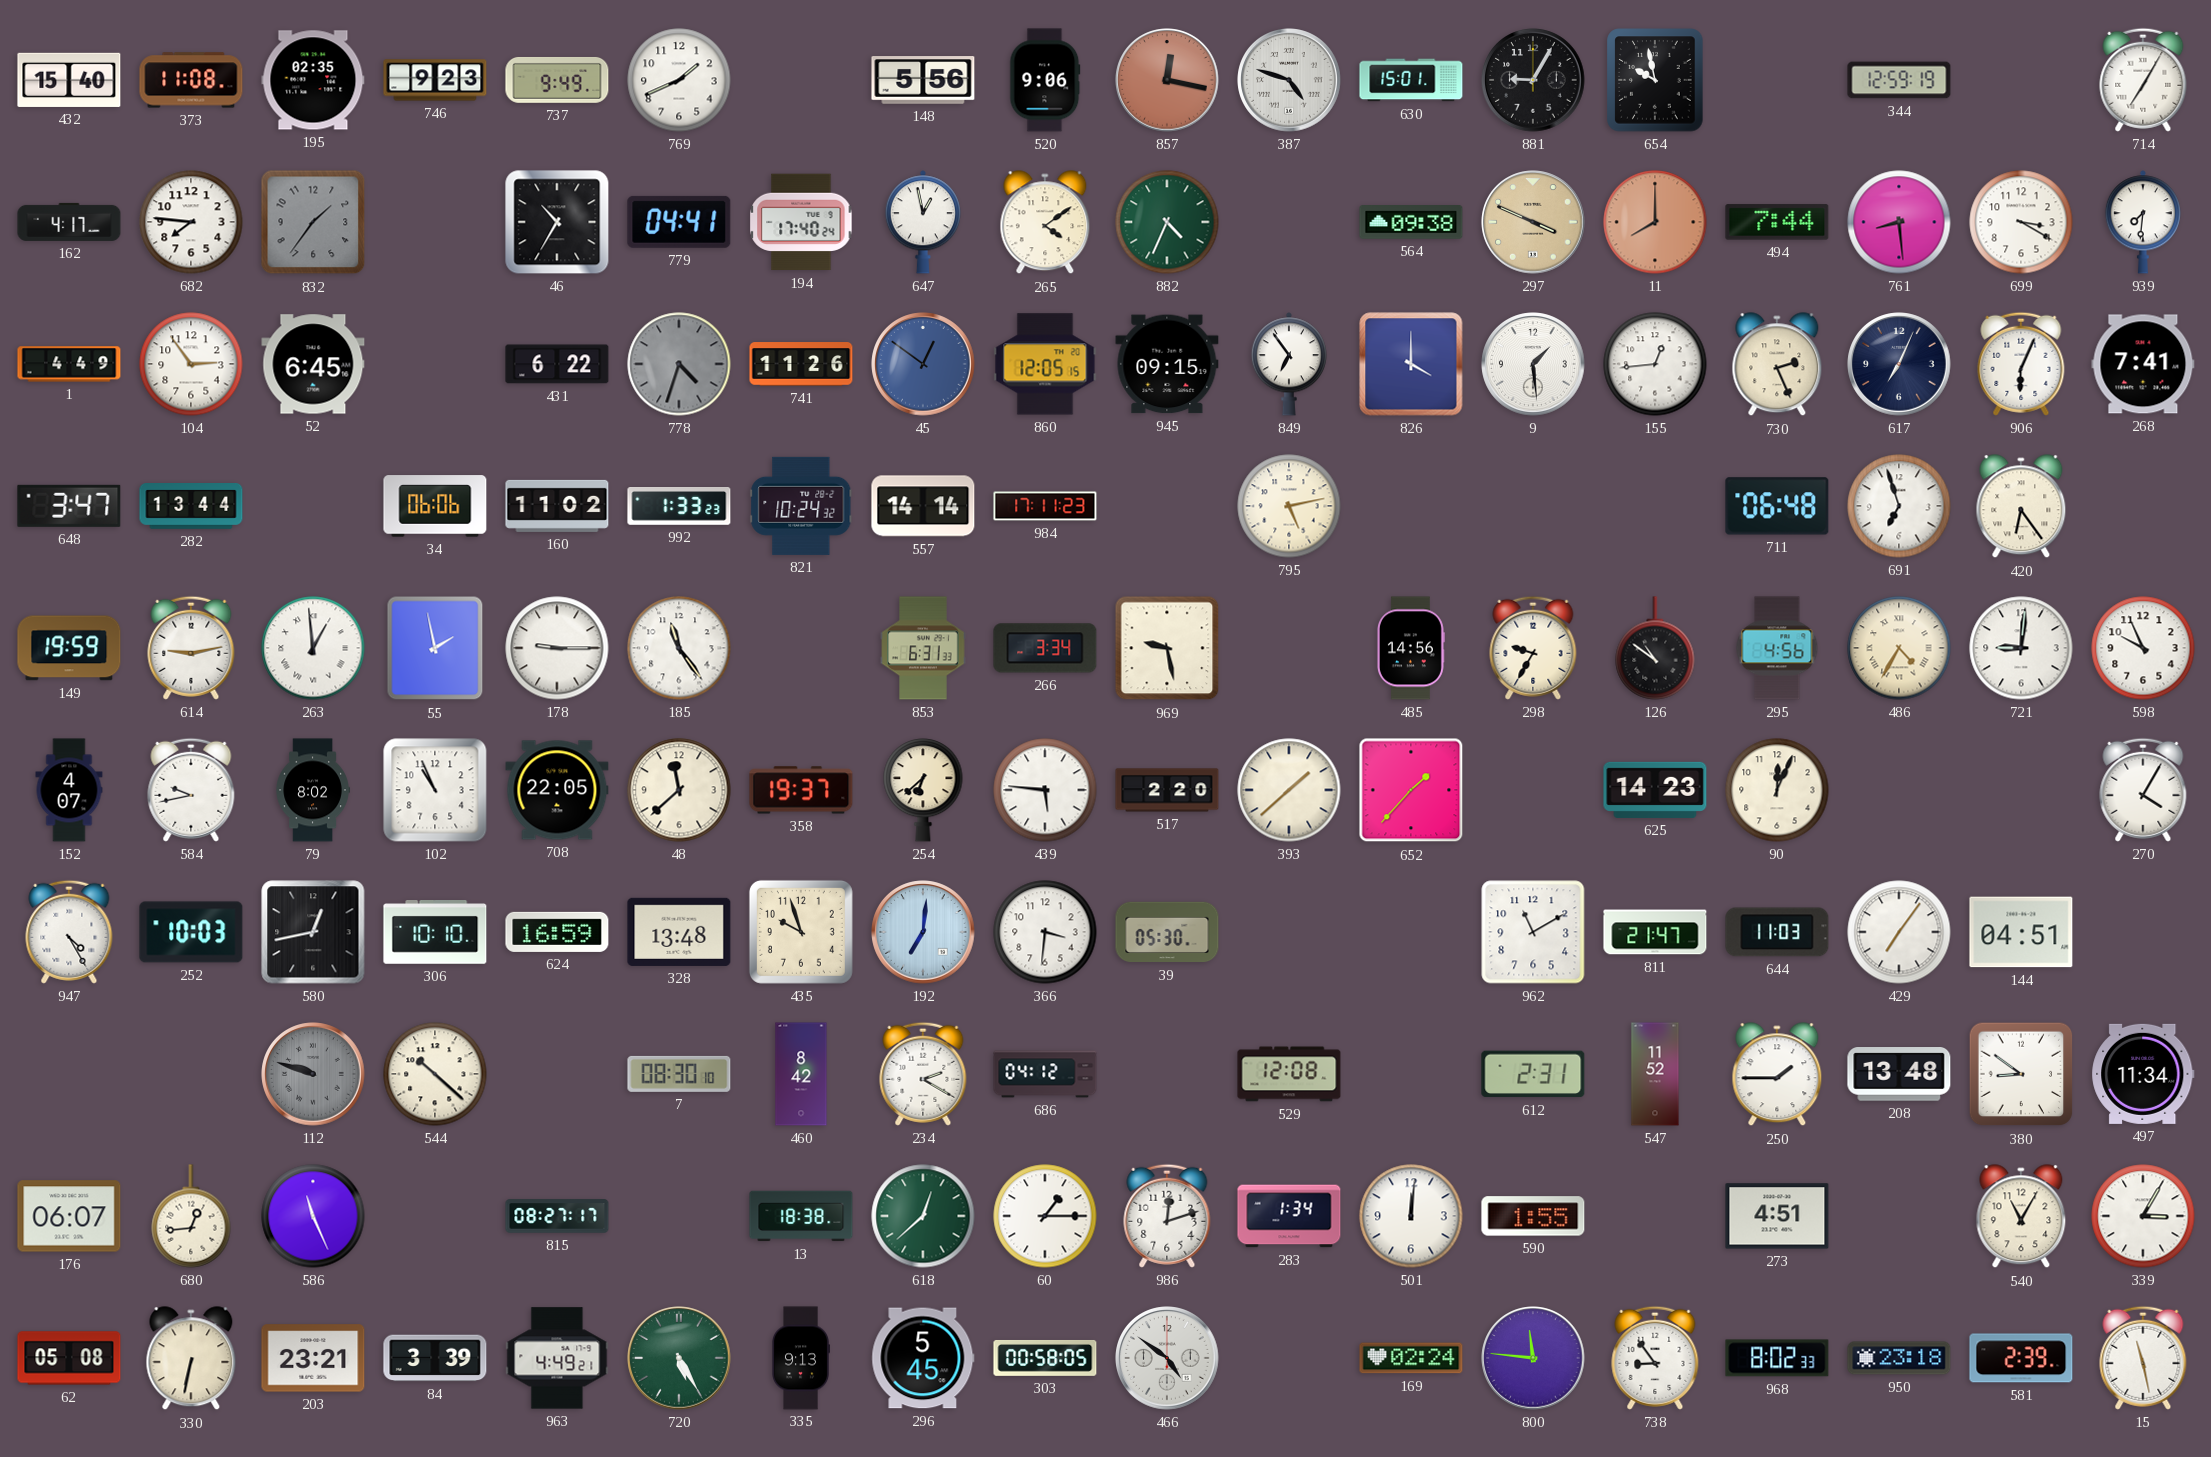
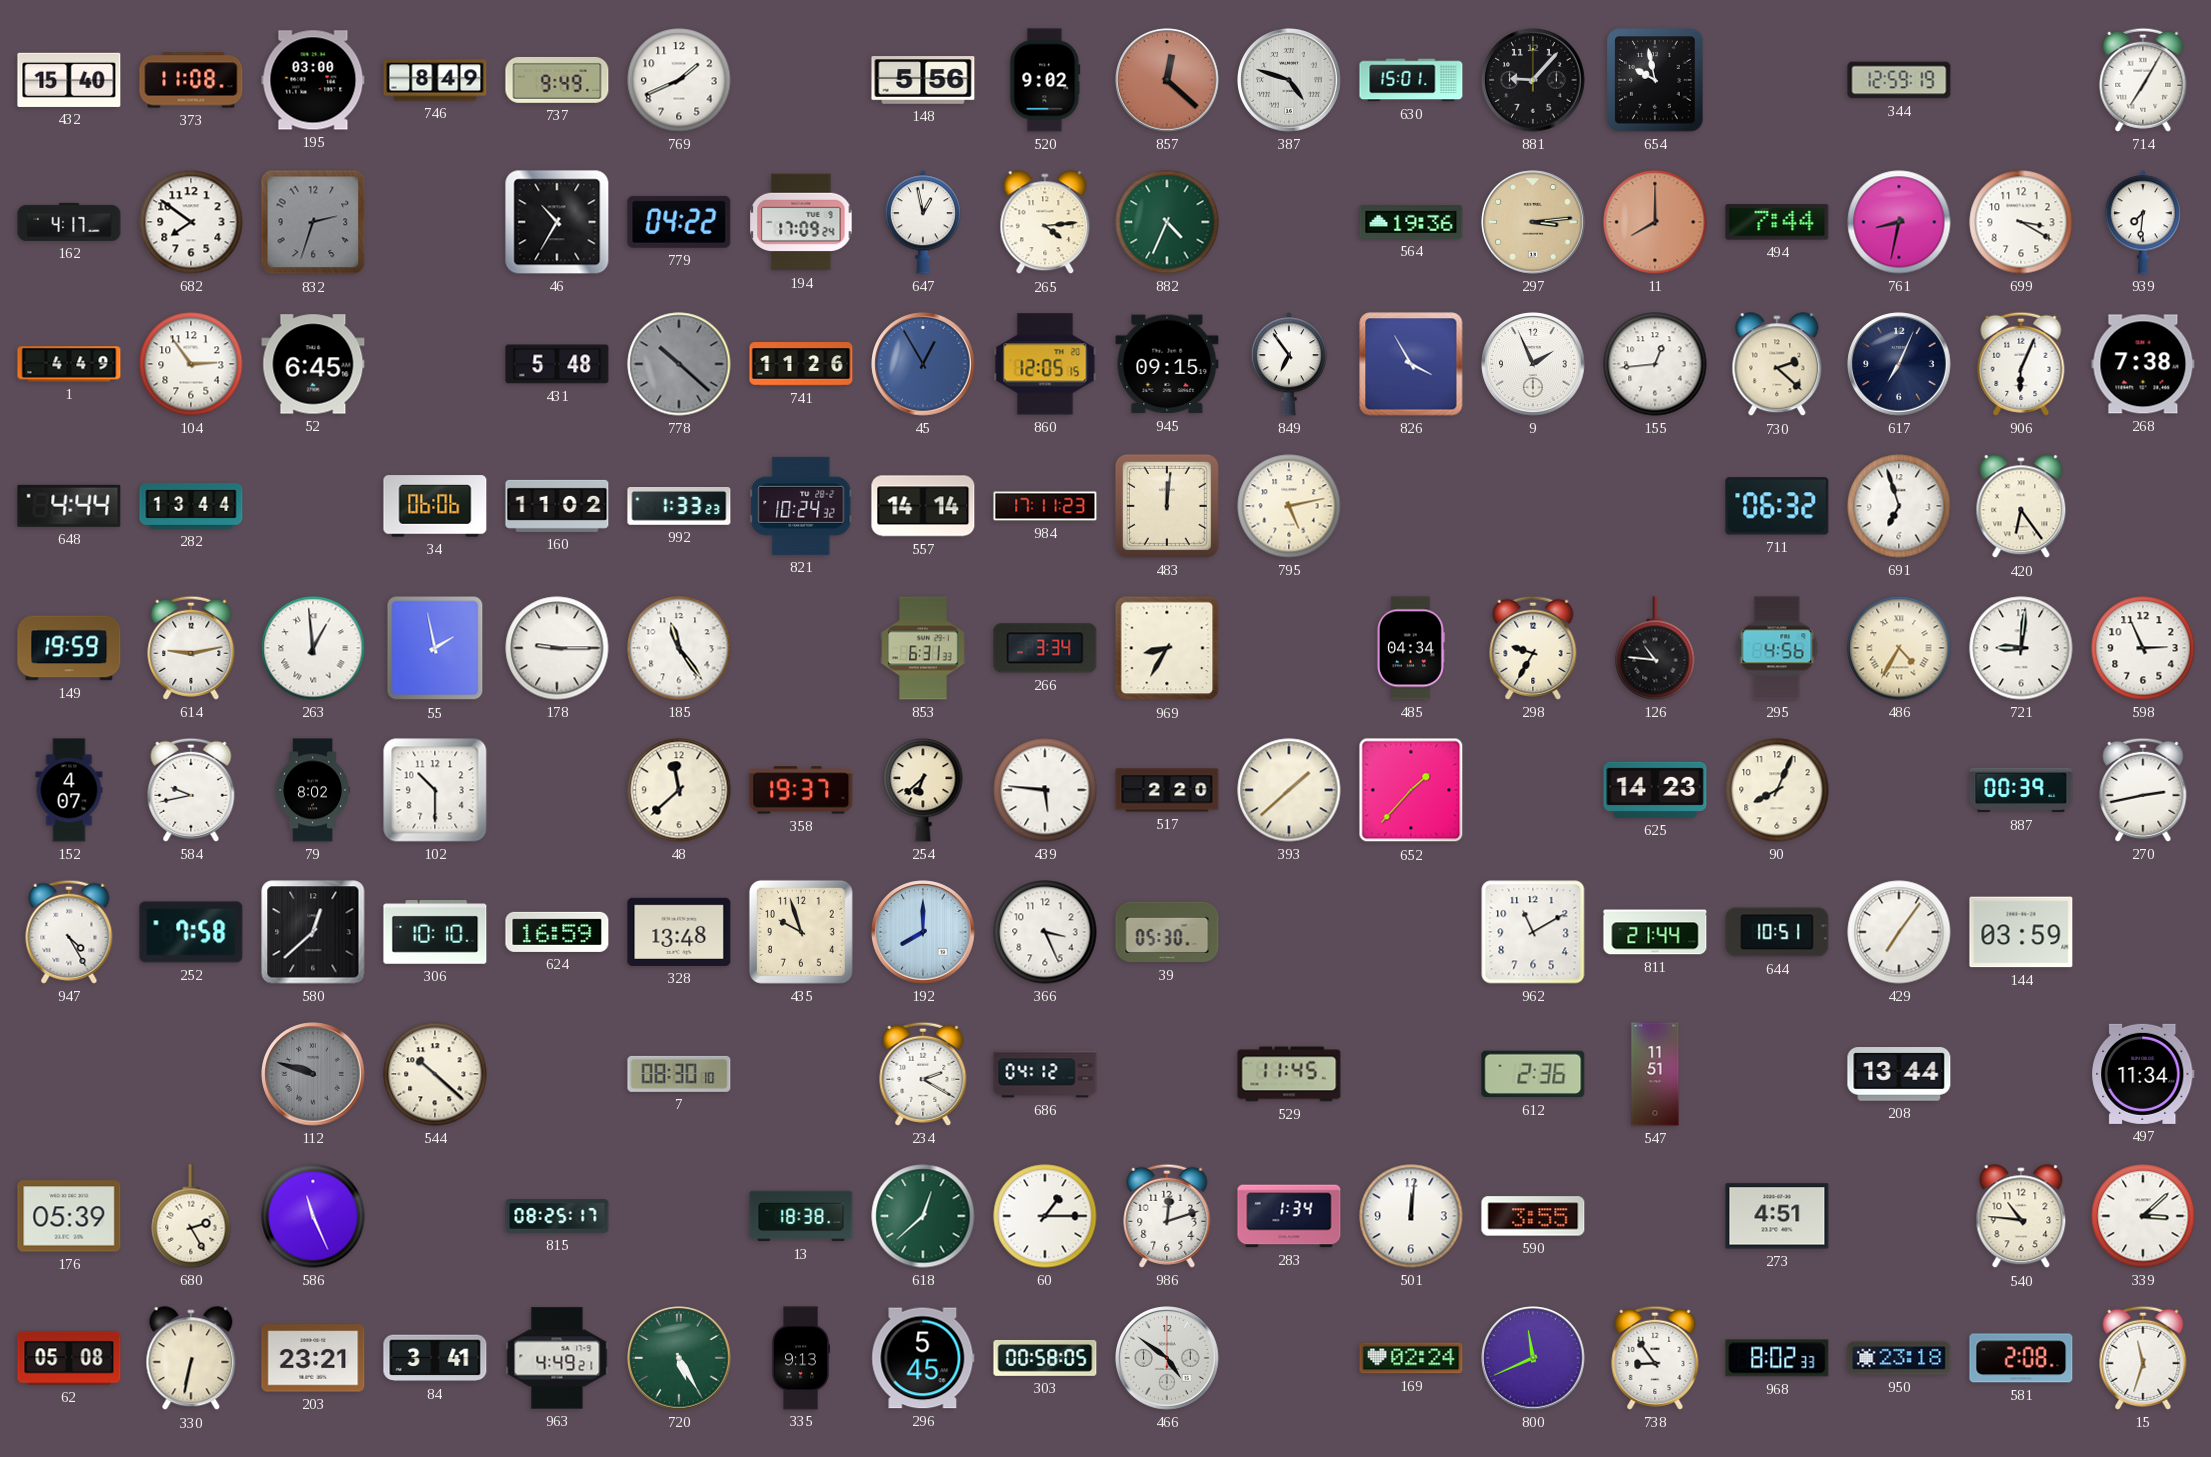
195: 02:35 -> 03:00
746: 9:23 -> 8:49
520: 9:06 -> 9:02
857: 12:17 -> 12:22
881: 9:05 -> 9:07
682: 7:46 -> 7:51
832: 1:36 -> 2:33
779: 04:41 -> 04:22
194: 17:40 -> 17:09
265: 4:09 -> 4:14
564: 09:38 -> 19:36
297: 3:49 -> 3:14
761: 8:29 -> 8:32
431: 6:22 -> 5:48
778: 4:33 -> 10:22
45: 12:51 -> 12:55
826: 4:00 -> 3:55
9: 1:29 -> 1:56
730: 2:26 -> 2:22
268: 7:41 -> 7:38
648: 3:47 -> 4:44
483: none -> 12:01
711: 06:48 -> 06:32
969: 9:28 -> 8:35
485: 14:56 -> 04:34
126: 10:51 -> 10:46
598: 9:56 -> 2:56
102: 10:56 -> 10:30
708: 22:05 -> none
90: 12:04 -> 8:04
887: none -> 00:39
270: 4:05 -> 2:43
252: 10:03 -> 7:58
580: 12:43 -> 12:38
192: 7:01 -> 8:00
366: 3:31 -> 3:26
811: 21:47 -> 21:44
644: 11:03 -> 10:51
144: 04:51 -> 03:59
460: 8:42 -> none
529: 12:08 -> 11:45
612: 2:31 -> 2:36
547: 11:52 -> 11:51
250: 1:45 -> none
208: 13:48 -> 13:44
380: 8:51 -> none
176: 06:07 -> 05:39
680: 12:44 -> 2:25
815: 08:27 -> 08:25
590: 1:55 -> 3:55
540: 11:05 -> 10:46
339: 3:05 -> 3:08
84: 3:39 -> 3:41
800: 11:46 -> 11:41
581: 2:39 -> 2:08
15: 11:28 -> 11:33
